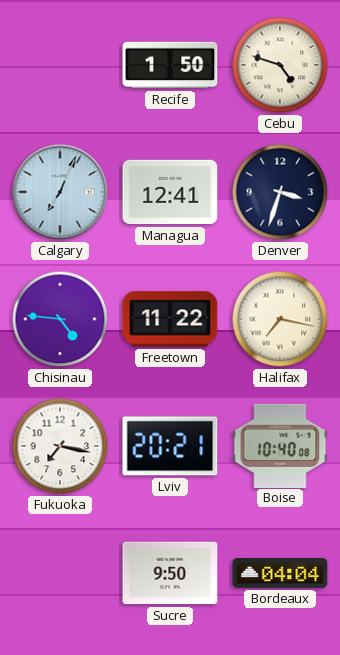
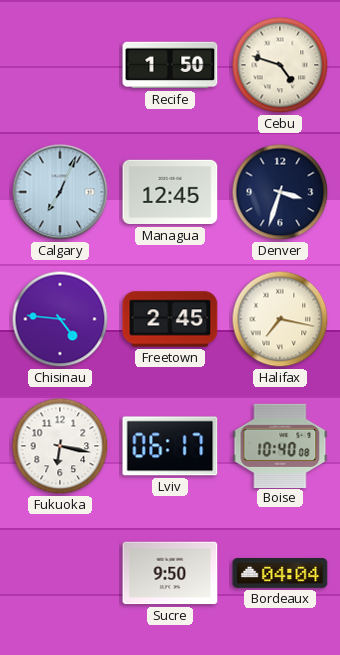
Managua: 12:41 -> 12:45
Freetown: 11:22 -> 2:45
Fukuoka: 7:17 -> 6:17
Lviv: 20:21 -> 06:17
